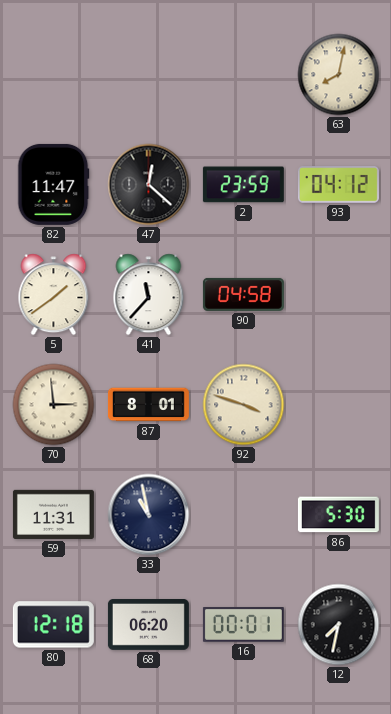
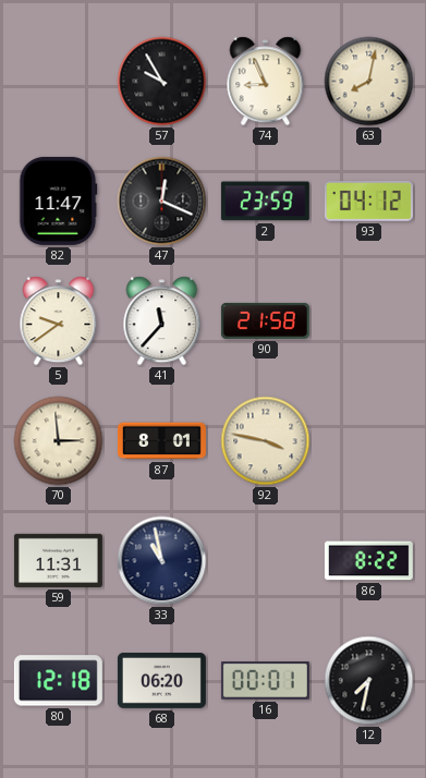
57: none -> 9:55
74: none -> 8:56
47: 12:22 -> 12:19
5: 1:39 -> 9:39
90: 04:58 -> 21:58
92: 3:48 -> 3:47
86: 5:30 -> 8:22
